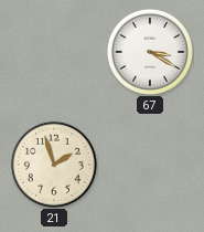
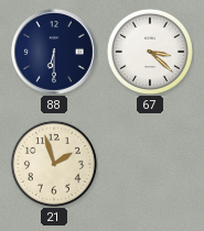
88: none -> 6:30
67: 3:20 -> 3:22
